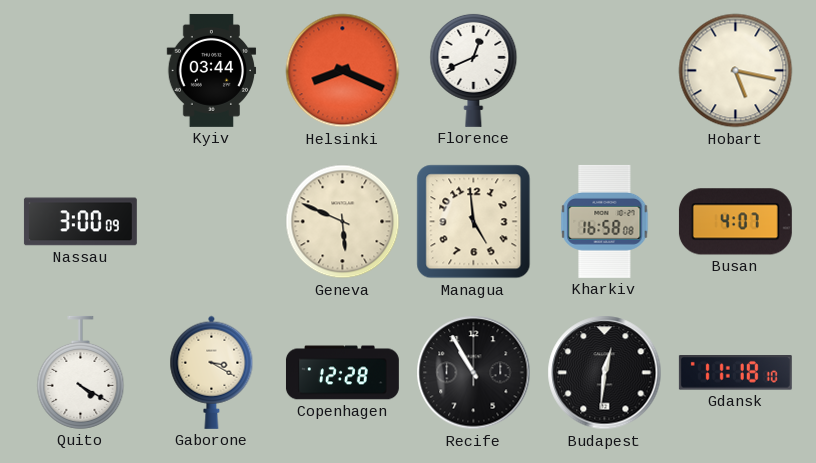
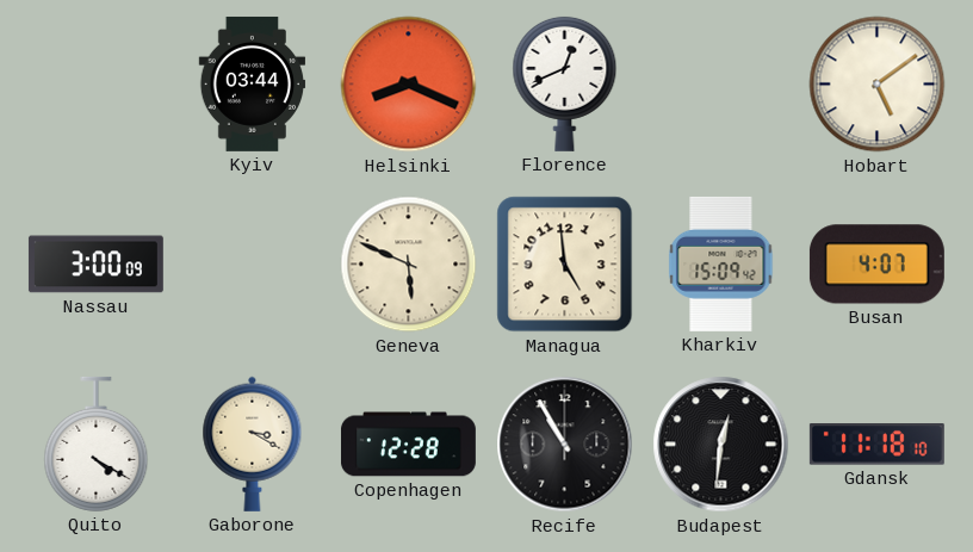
Hobart: 5:17 -> 5:09
Kharkiv: 16:58 -> 15:09
